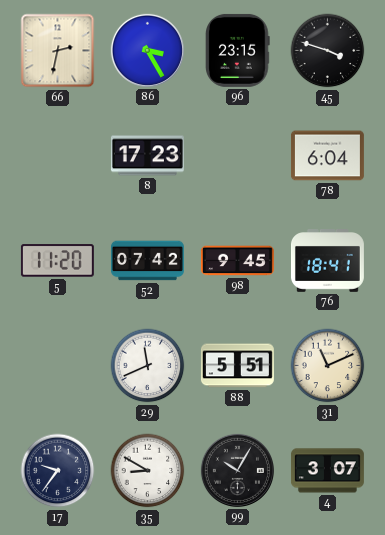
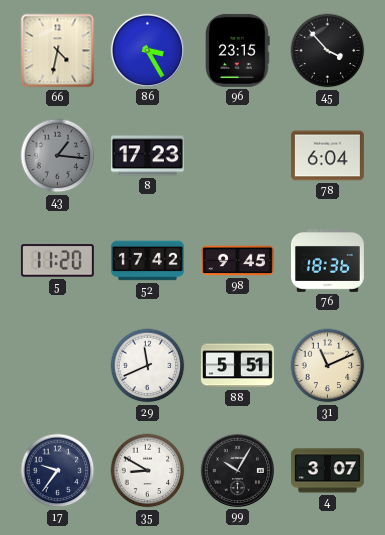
66: 2:32 -> 4:32
45: 3:48 -> 3:53
43: none -> 1:16
52: 07:42 -> 17:42
76: 18:41 -> 18:36
